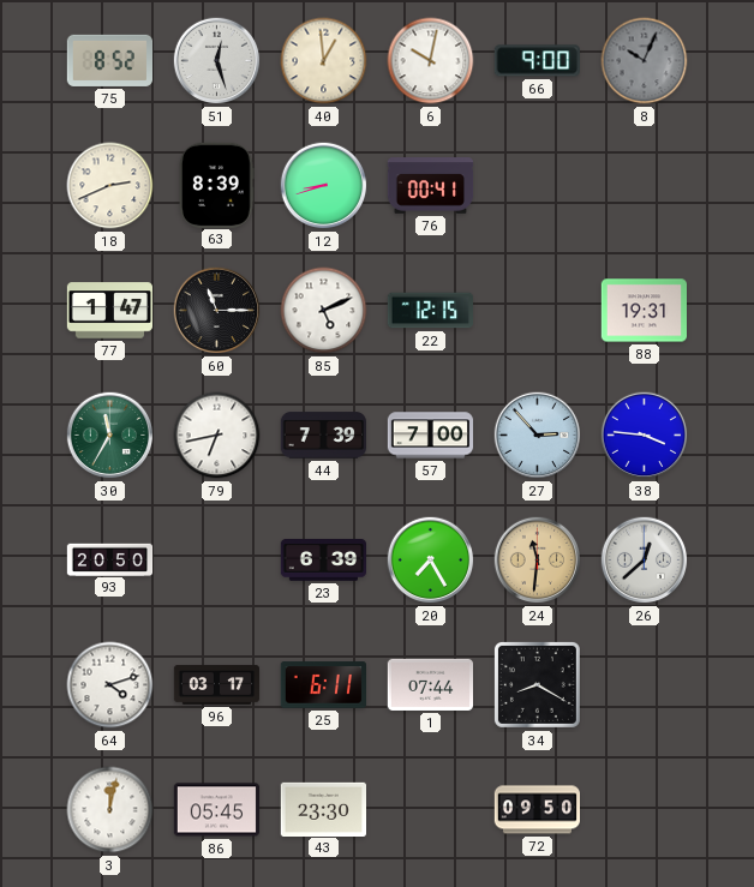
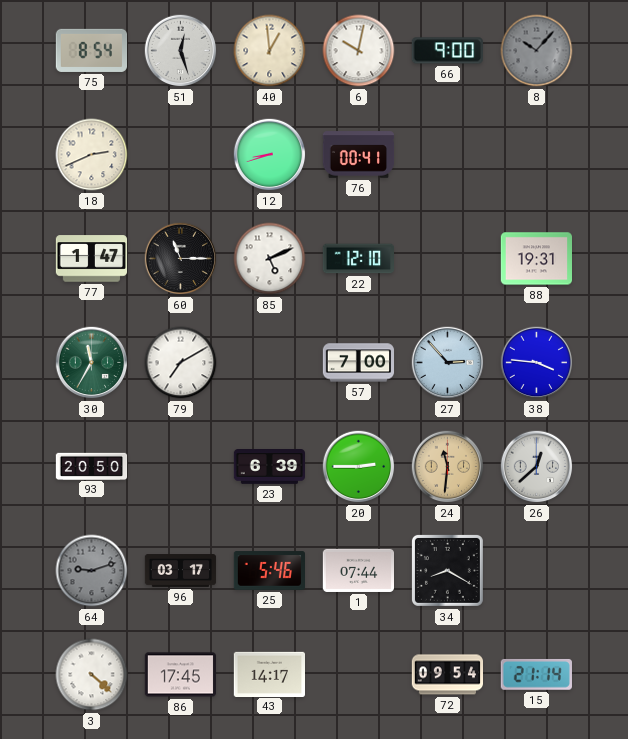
75: 8:52 -> 8:54
8: 10:04 -> 10:07
63: 8:39 -> none
22: 12:15 -> 12:10
79: 6:43 -> 7:10
44: 7:39 -> none
20: 7:25 -> 2:45
64: 4:12 -> 9:12
64 dial: white -> grey
25: 6:11 -> 5:46
3: 12:02 -> 4:22
86: 05:45 -> 17:45
43: 23:30 -> 14:17
72: 09:50 -> 09:54
15: none -> 21:14
